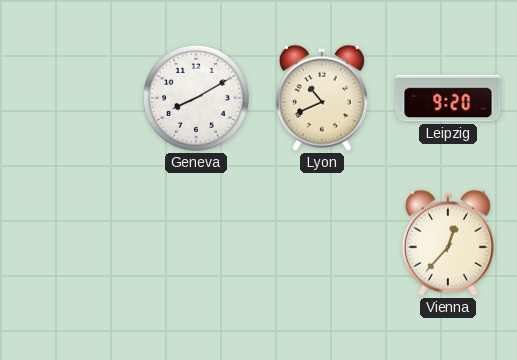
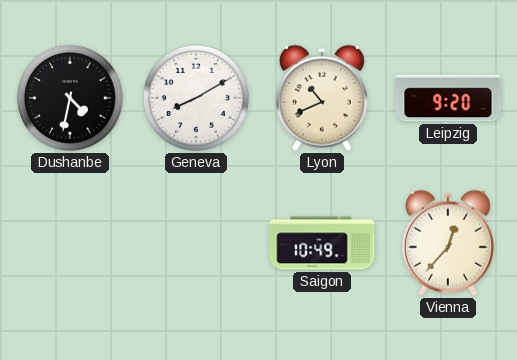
Dushanbe: none -> 4:32
Saigon: none -> 10:49
